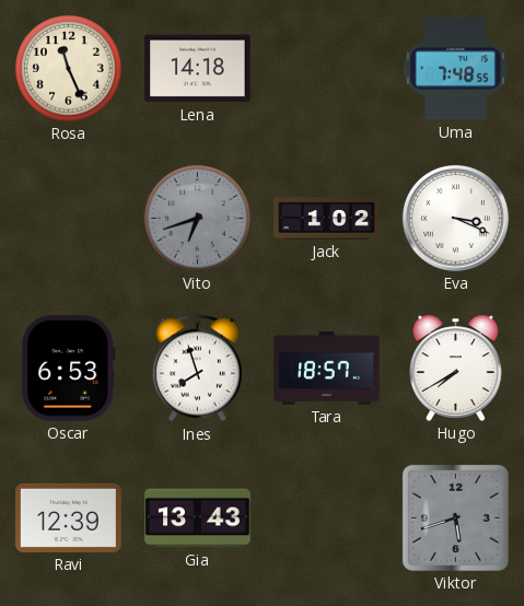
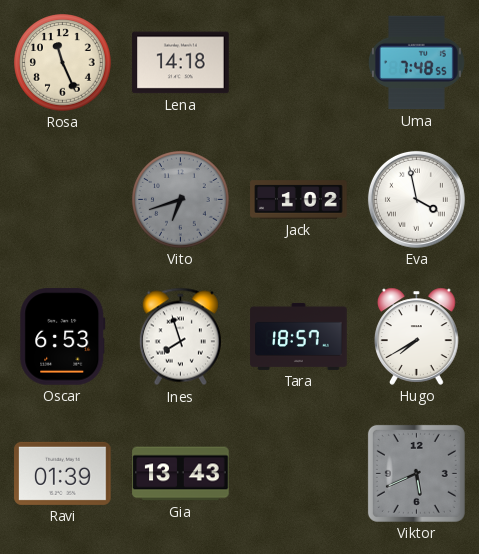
Eva: 3:19 -> 3:58
Ravi: 12:39 -> 01:39
Viktor: 5:42 -> 5:41
